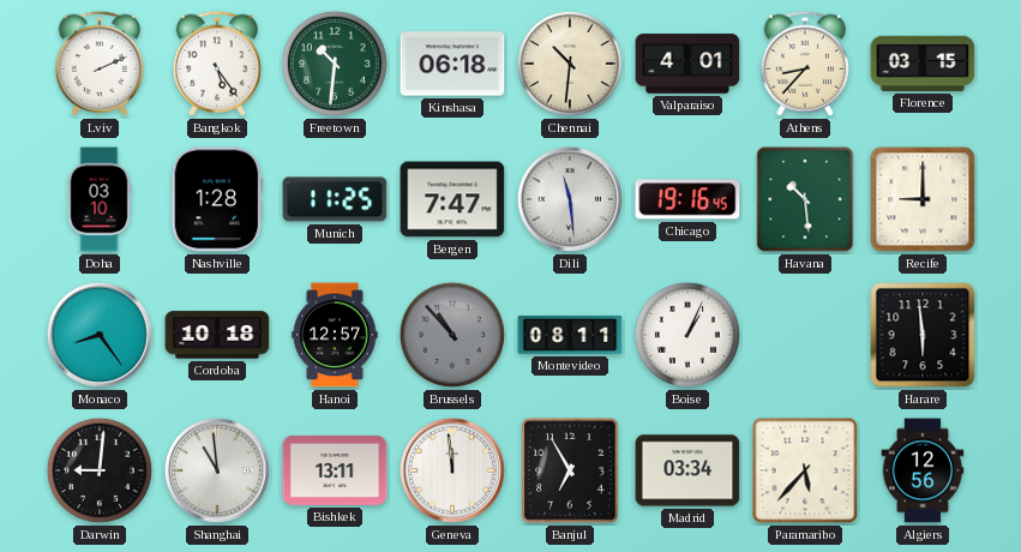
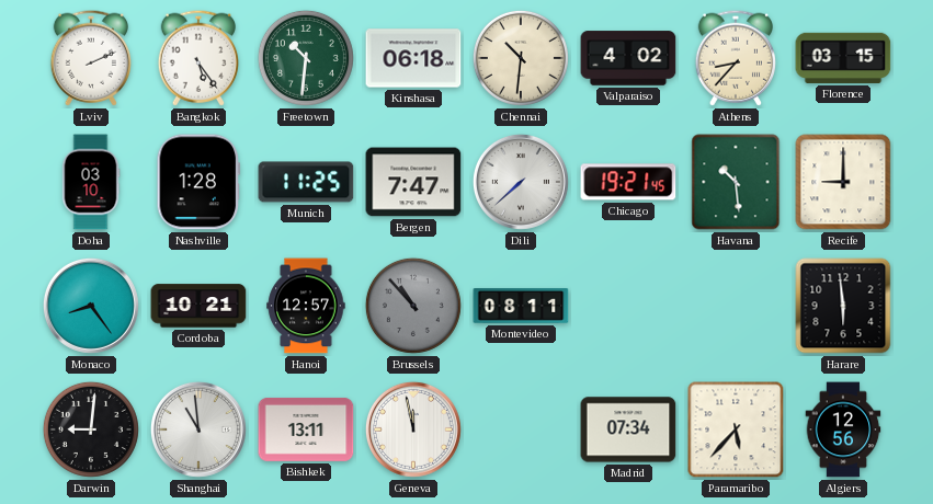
Valparaiso: 4:01 -> 4:02
Dili: 11:29 -> 7:38
Chicago: 19:16 -> 19:21
Cordoba: 10:18 -> 10:21
Boise: 1:04 -> none
Geneva: 11:59 -> 11:58
Banjul: 6:55 -> none
Madrid: 03:34 -> 07:34
